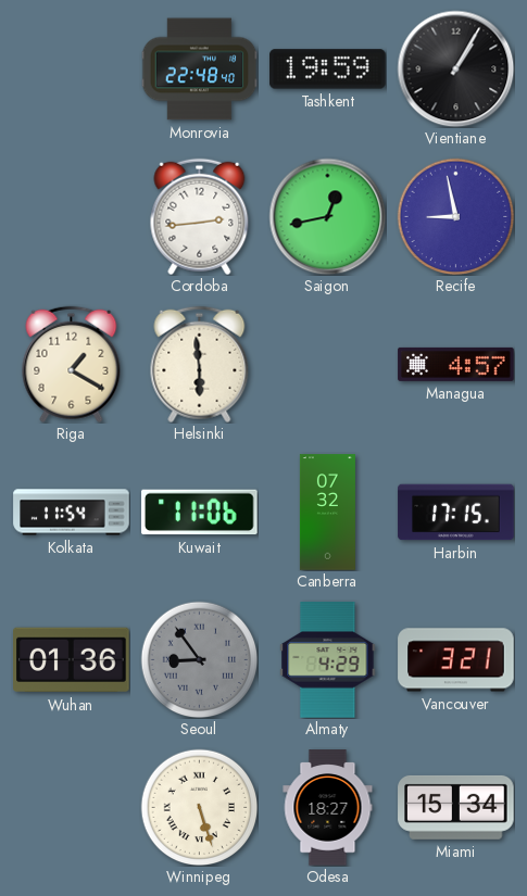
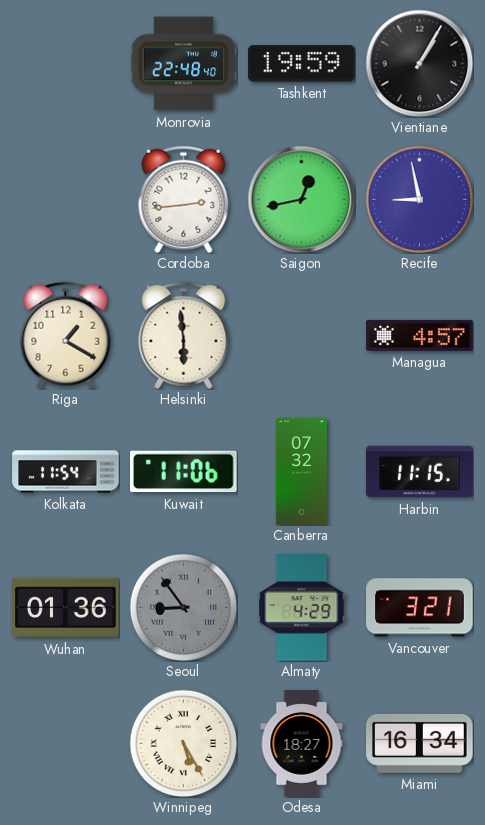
Harbin: 17:15 -> 11:15
Winnipeg: 5:27 -> 5:25
Miami: 15:34 -> 16:34
